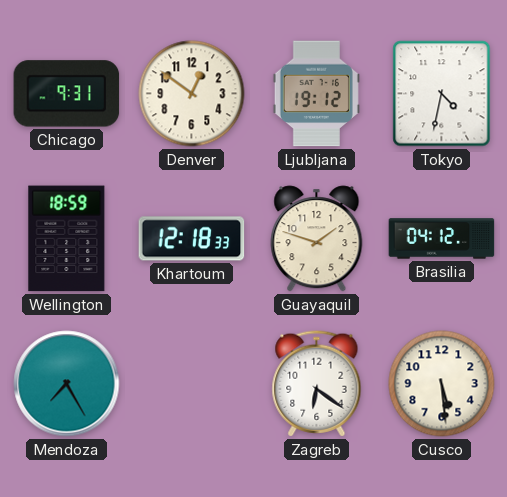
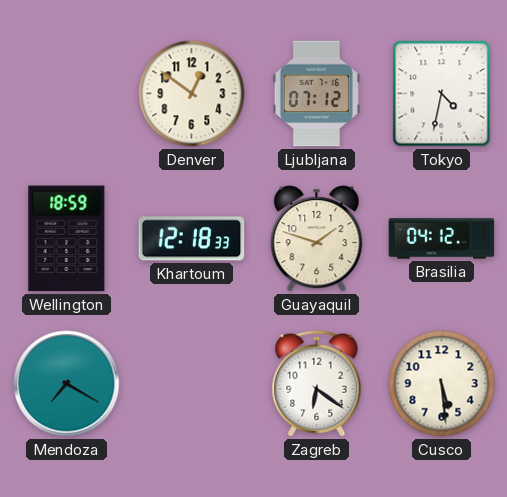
Chicago: 9:31 -> none
Ljubljana: 19:12 -> 07:12
Mendoza: 7:25 -> 7:20
